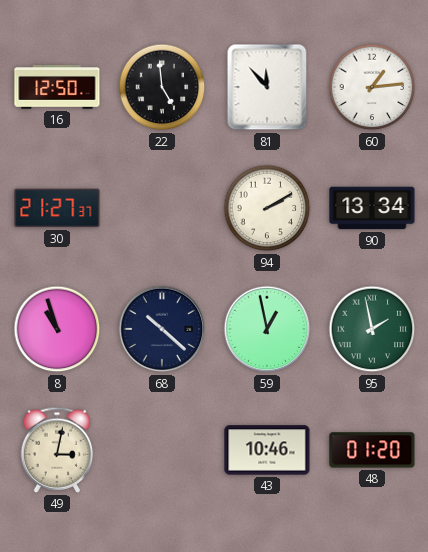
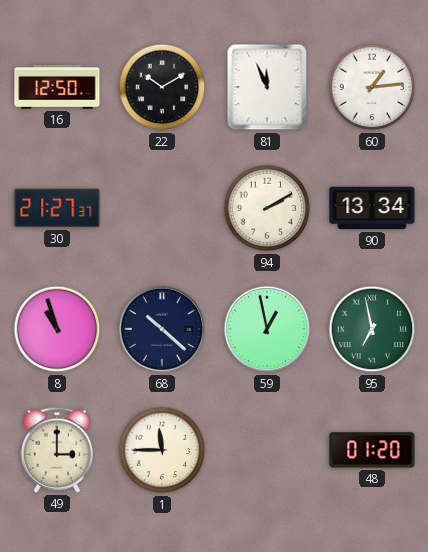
22: 4:59 -> 10:10
81: 11:53 -> 11:56
95: 1:58 -> 6:58
49: 3:02 -> 3:00
1: none -> 11:45
43: 10:46 -> none
